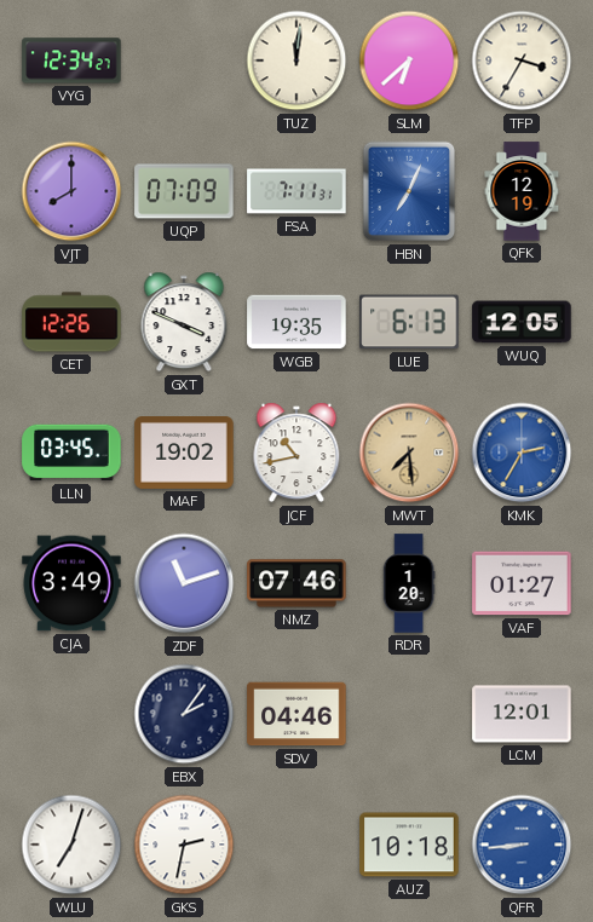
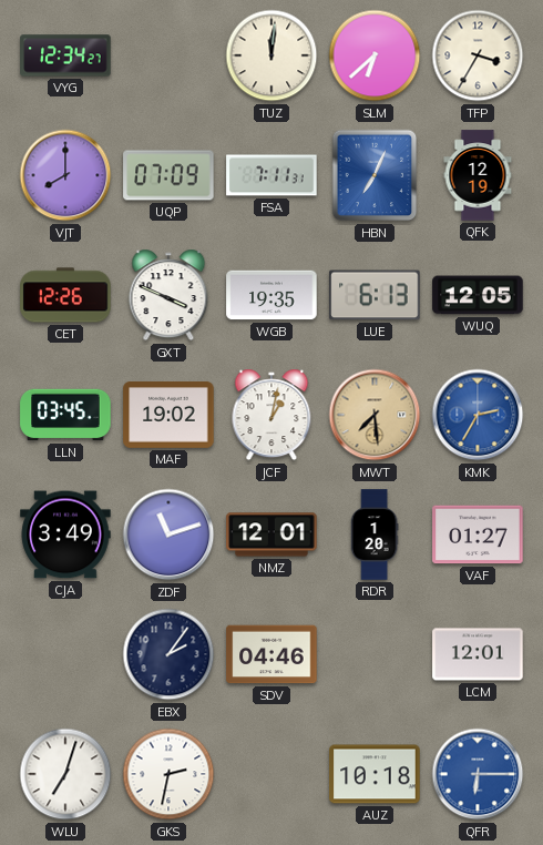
JCF: 10:43 -> 1:02
NMZ: 07:46 -> 12:01
QFR: 8:44 -> 6:15
